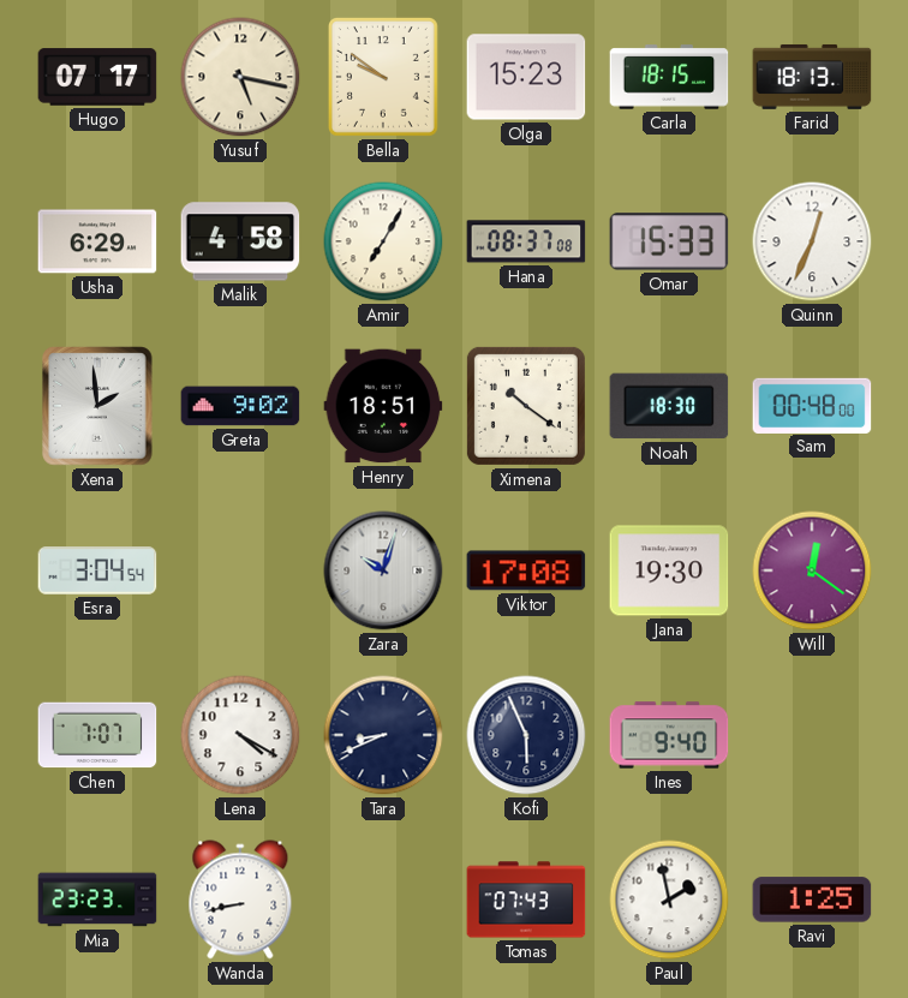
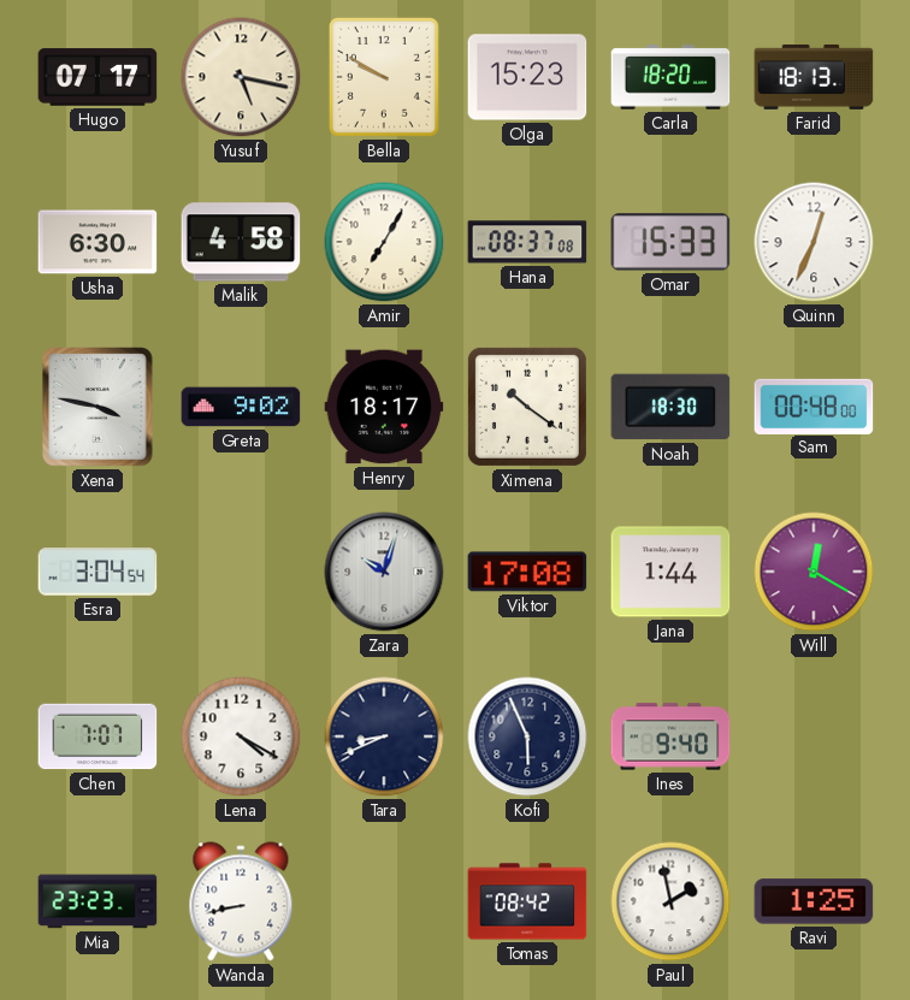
Bella: 9:51 -> 9:50
Carla: 18:15 -> 18:20
Usha: 6:29 -> 6:30
Xena: 1:59 -> 3:47
Henry: 18:51 -> 18:17
Jana: 19:30 -> 1:44
Will: 12:21 -> 12:20
Tomas: 07:43 -> 08:42
